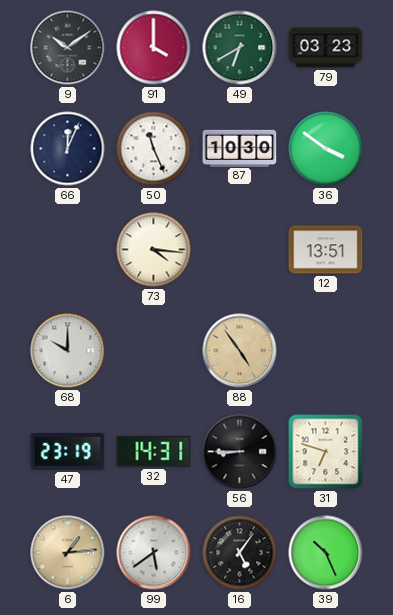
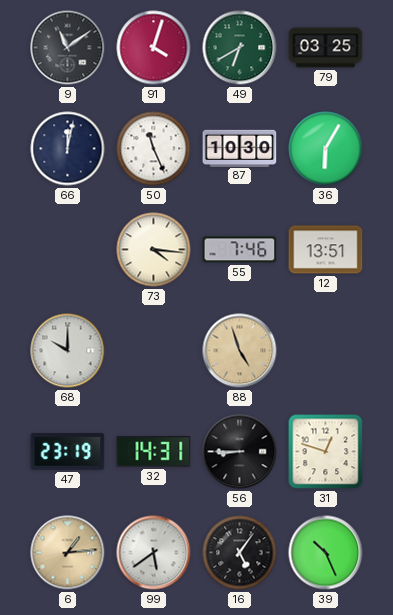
9: 10:09 -> 11:09
91: 4:00 -> 4:03
79: 03:23 -> 03:25
66: 12:04 -> 12:02
36: 3:51 -> 6:05
55: none -> 7:46
88: 4:54 -> 4:57
31: 6:48 -> 12:48
